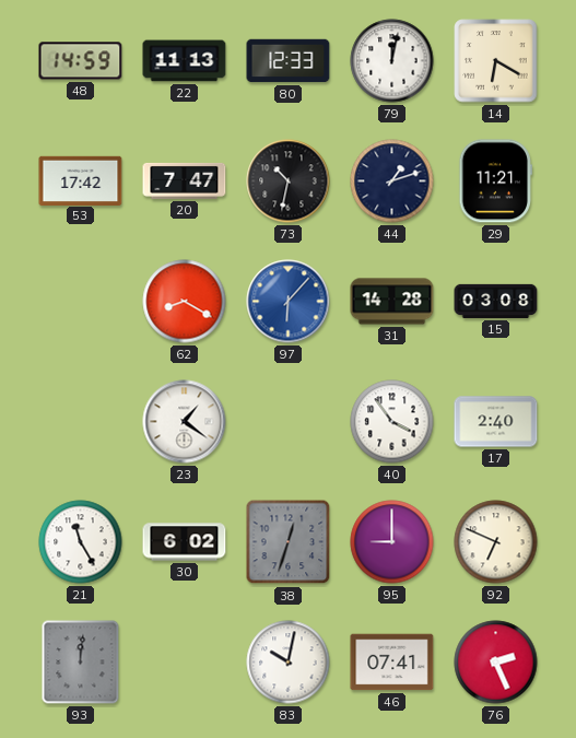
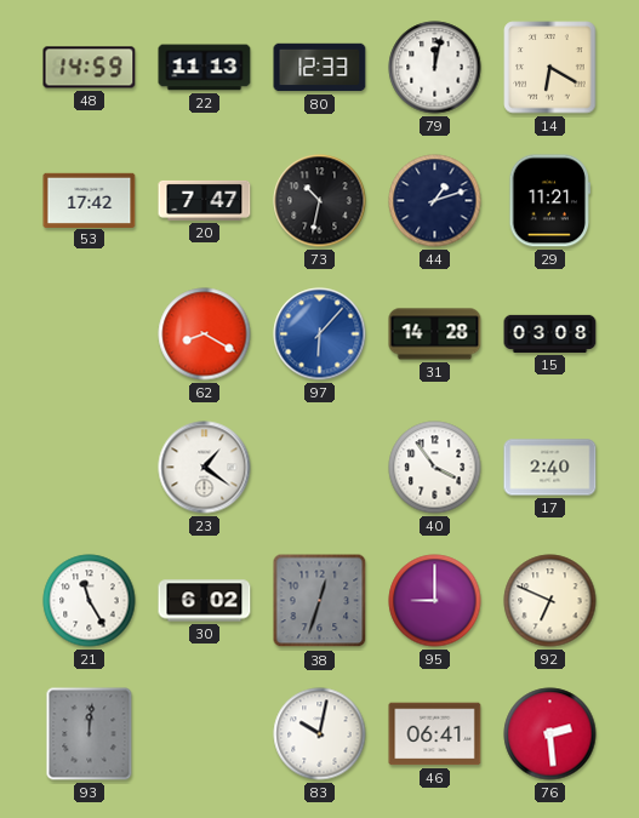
46: 07:41 -> 06:41
76: 2:26 -> 2:29
